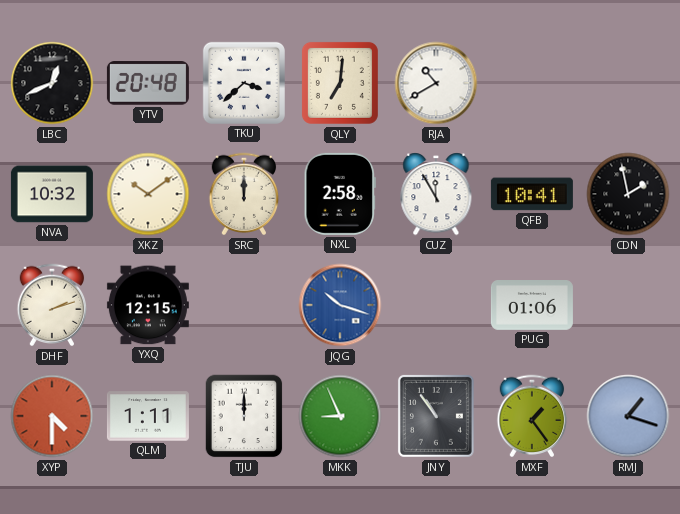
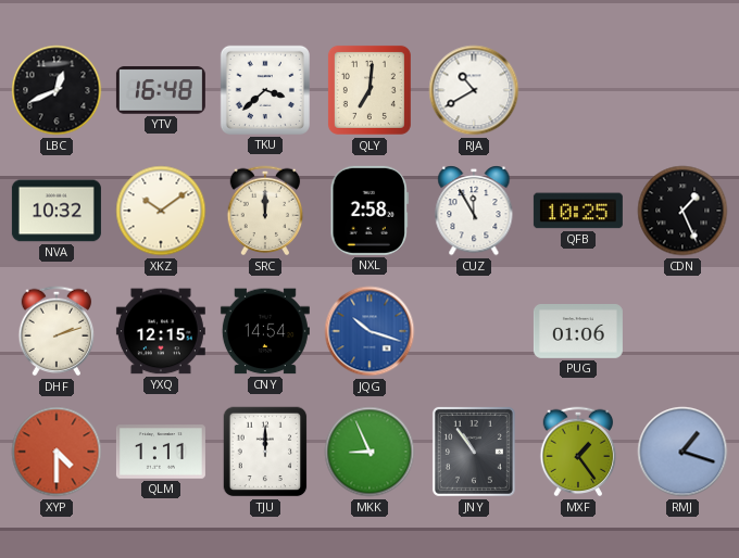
YTV: 20:48 -> 16:48
QFB: 10:41 -> 10:25
CDN: 1:58 -> 1:26
CNY: none -> 14:54
